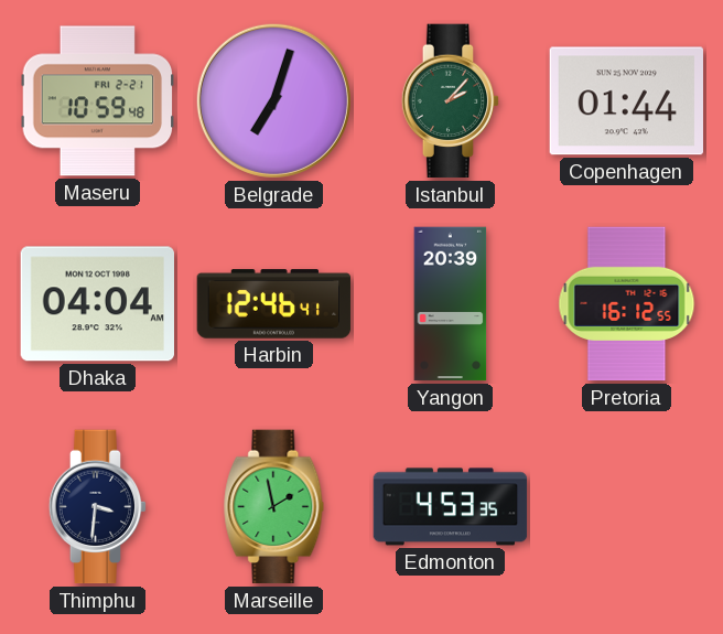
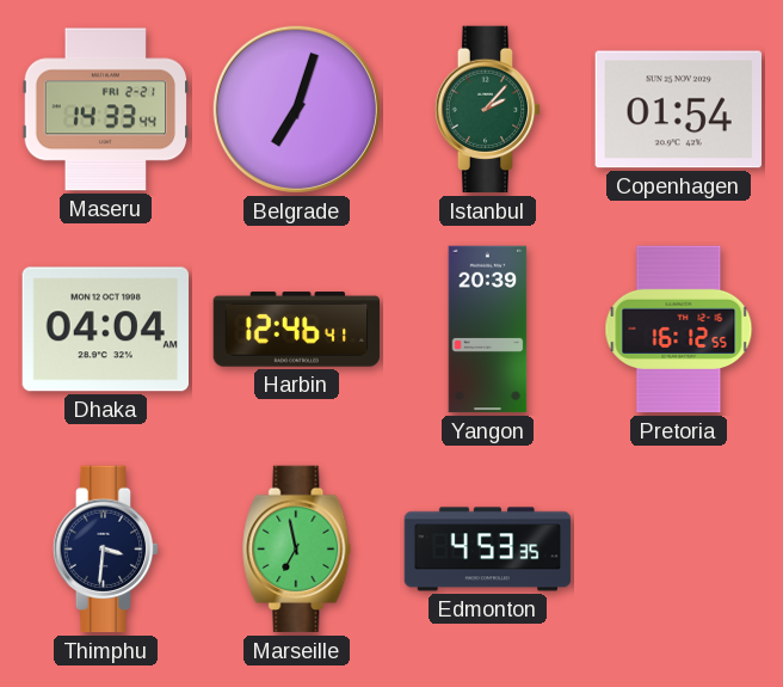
Maseru: 10:59 -> 14:33
Copenhagen: 01:44 -> 01:54
Marseille: 1:58 -> 6:58
